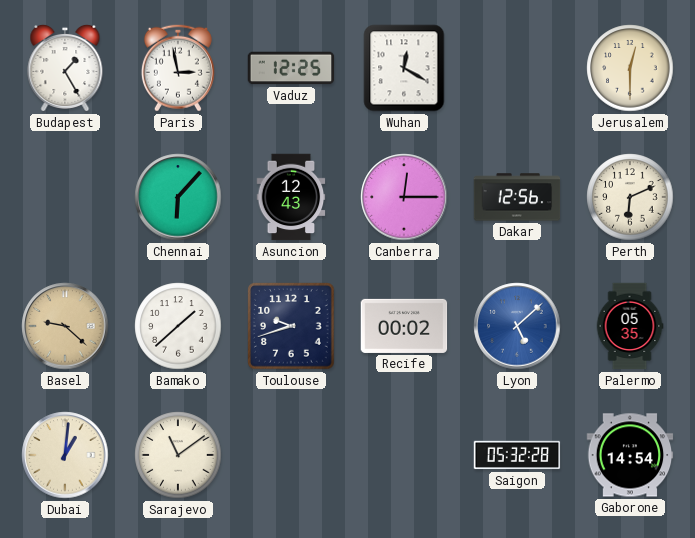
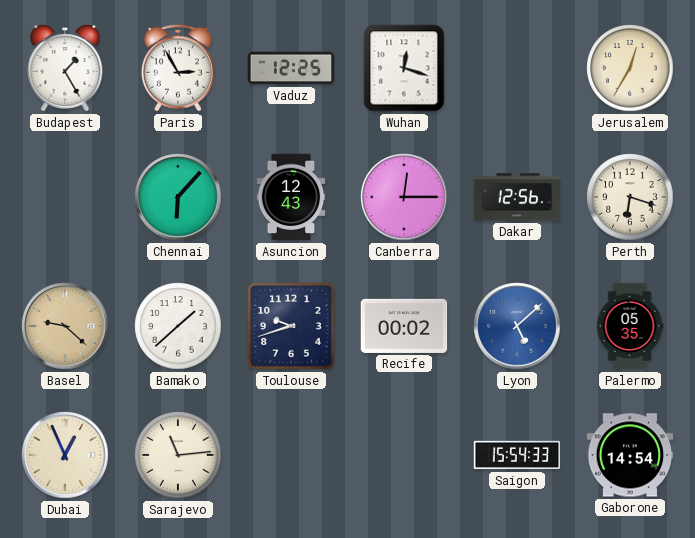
Paris: 2:58 -> 2:55
Wuhan: 12:20 -> 12:18
Jerusalem: 12:30 -> 12:35
Perth: 6:11 -> 6:18
Dubai: 1:01 -> 12:56
Sarajevo: 11:09 -> 11:14
Saigon: 05:32 -> 15:54
